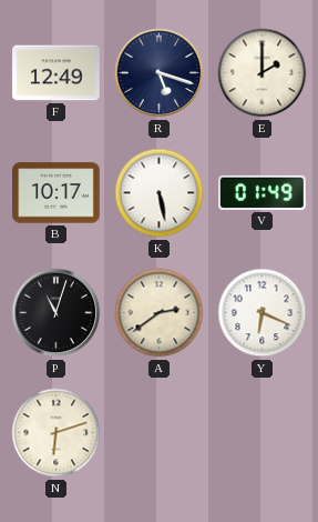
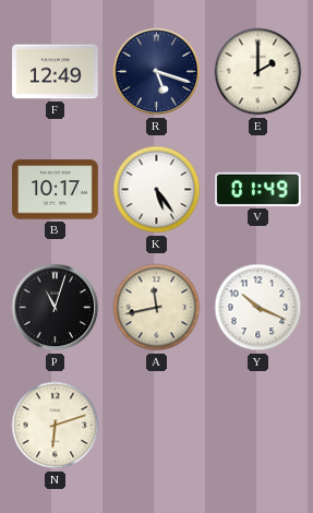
K: 5:28 -> 5:24
A: 2:39 -> 11:43
Y: 6:19 -> 10:19
